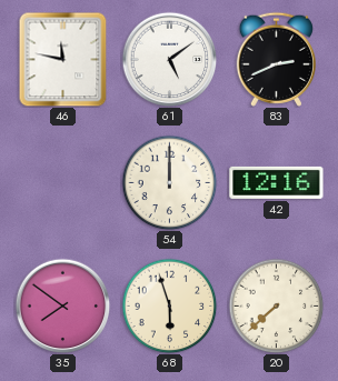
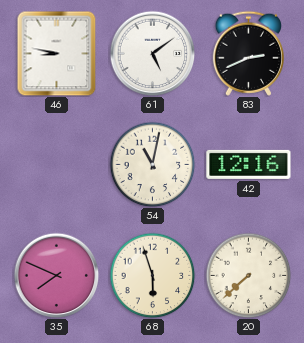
46: 11:47 -> 8:47
54: 12:00 -> 11:02
35: 7:51 -> 7:49
